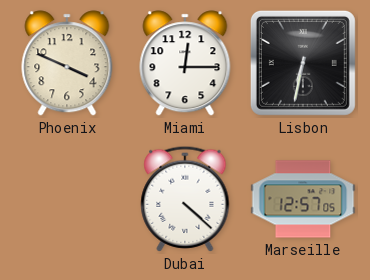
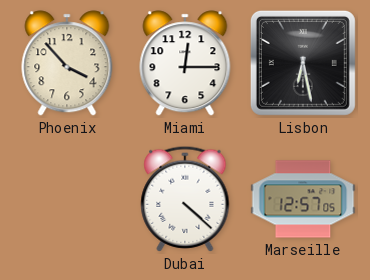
Phoenix: 3:49 -> 3:53
Lisbon: 6:32 -> 6:28
